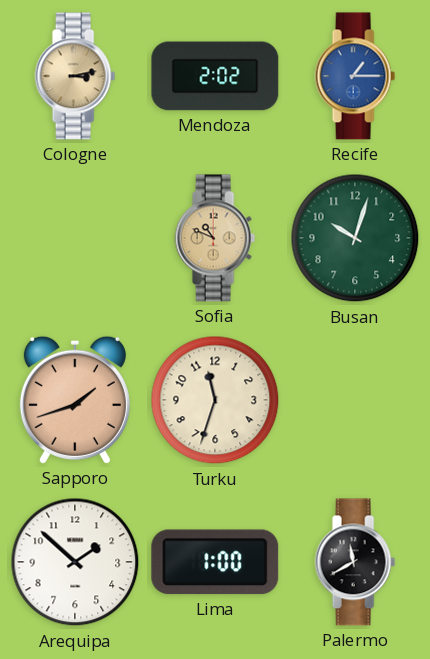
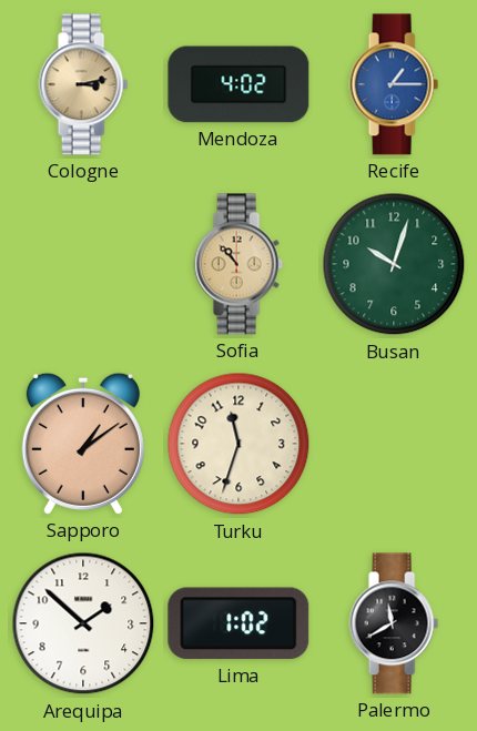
Mendoza: 2:02 -> 4:02
Sofia: 10:49 -> 10:53
Sapporo: 1:42 -> 1:09
Lima: 1:00 -> 1:02
